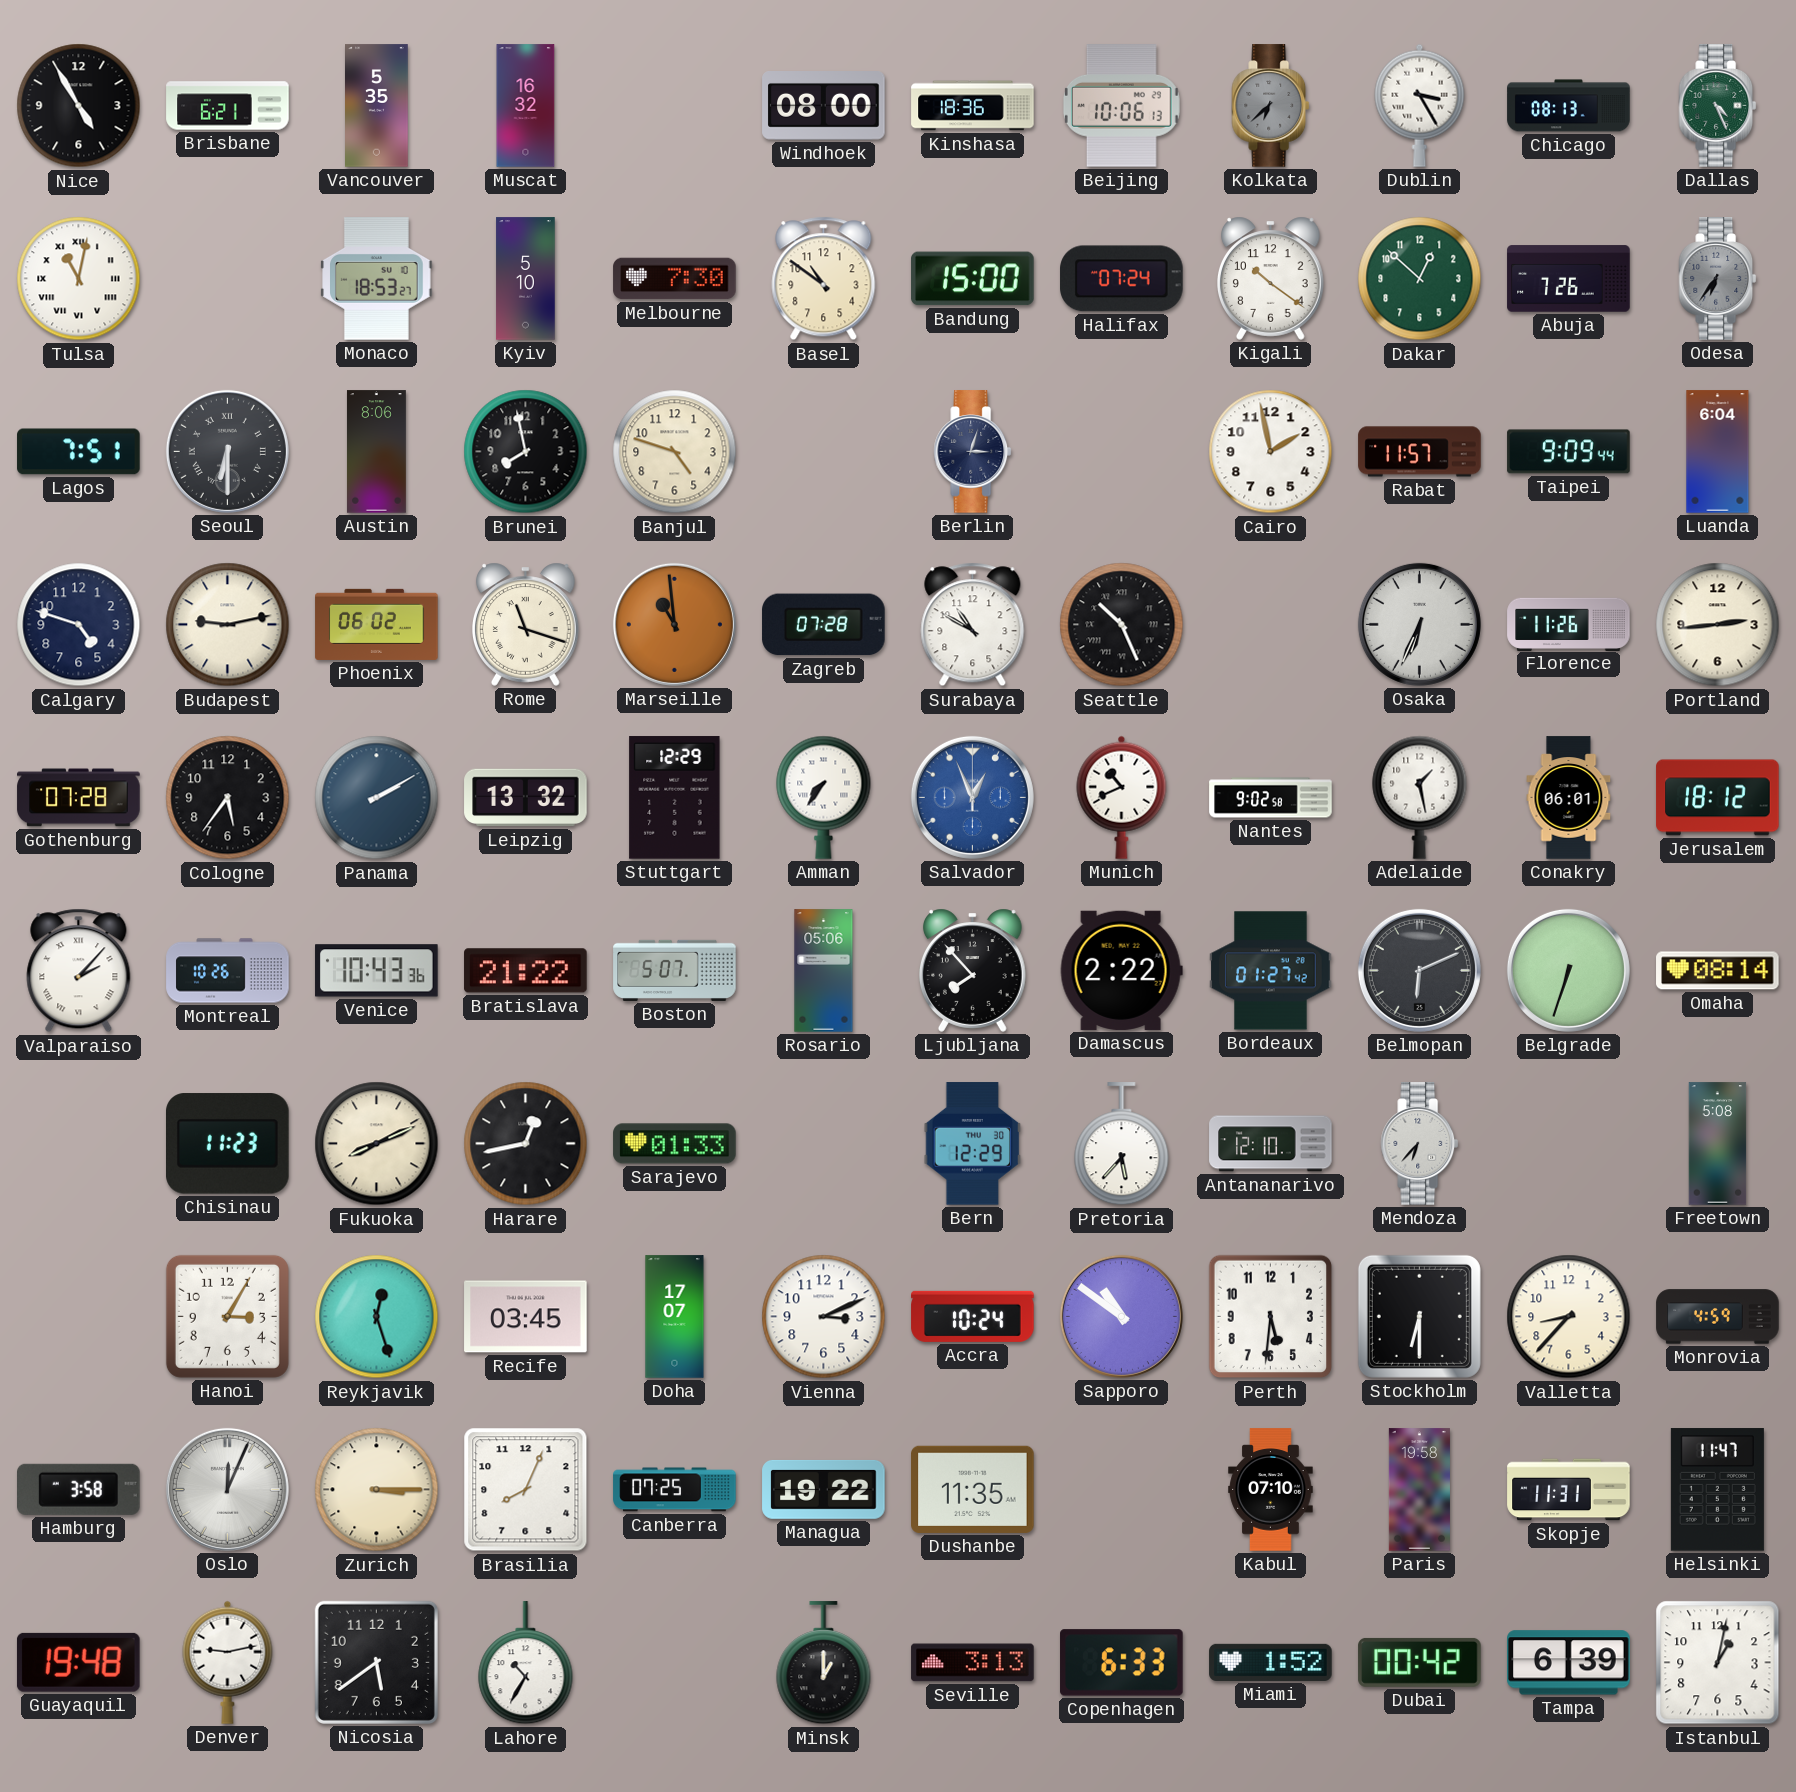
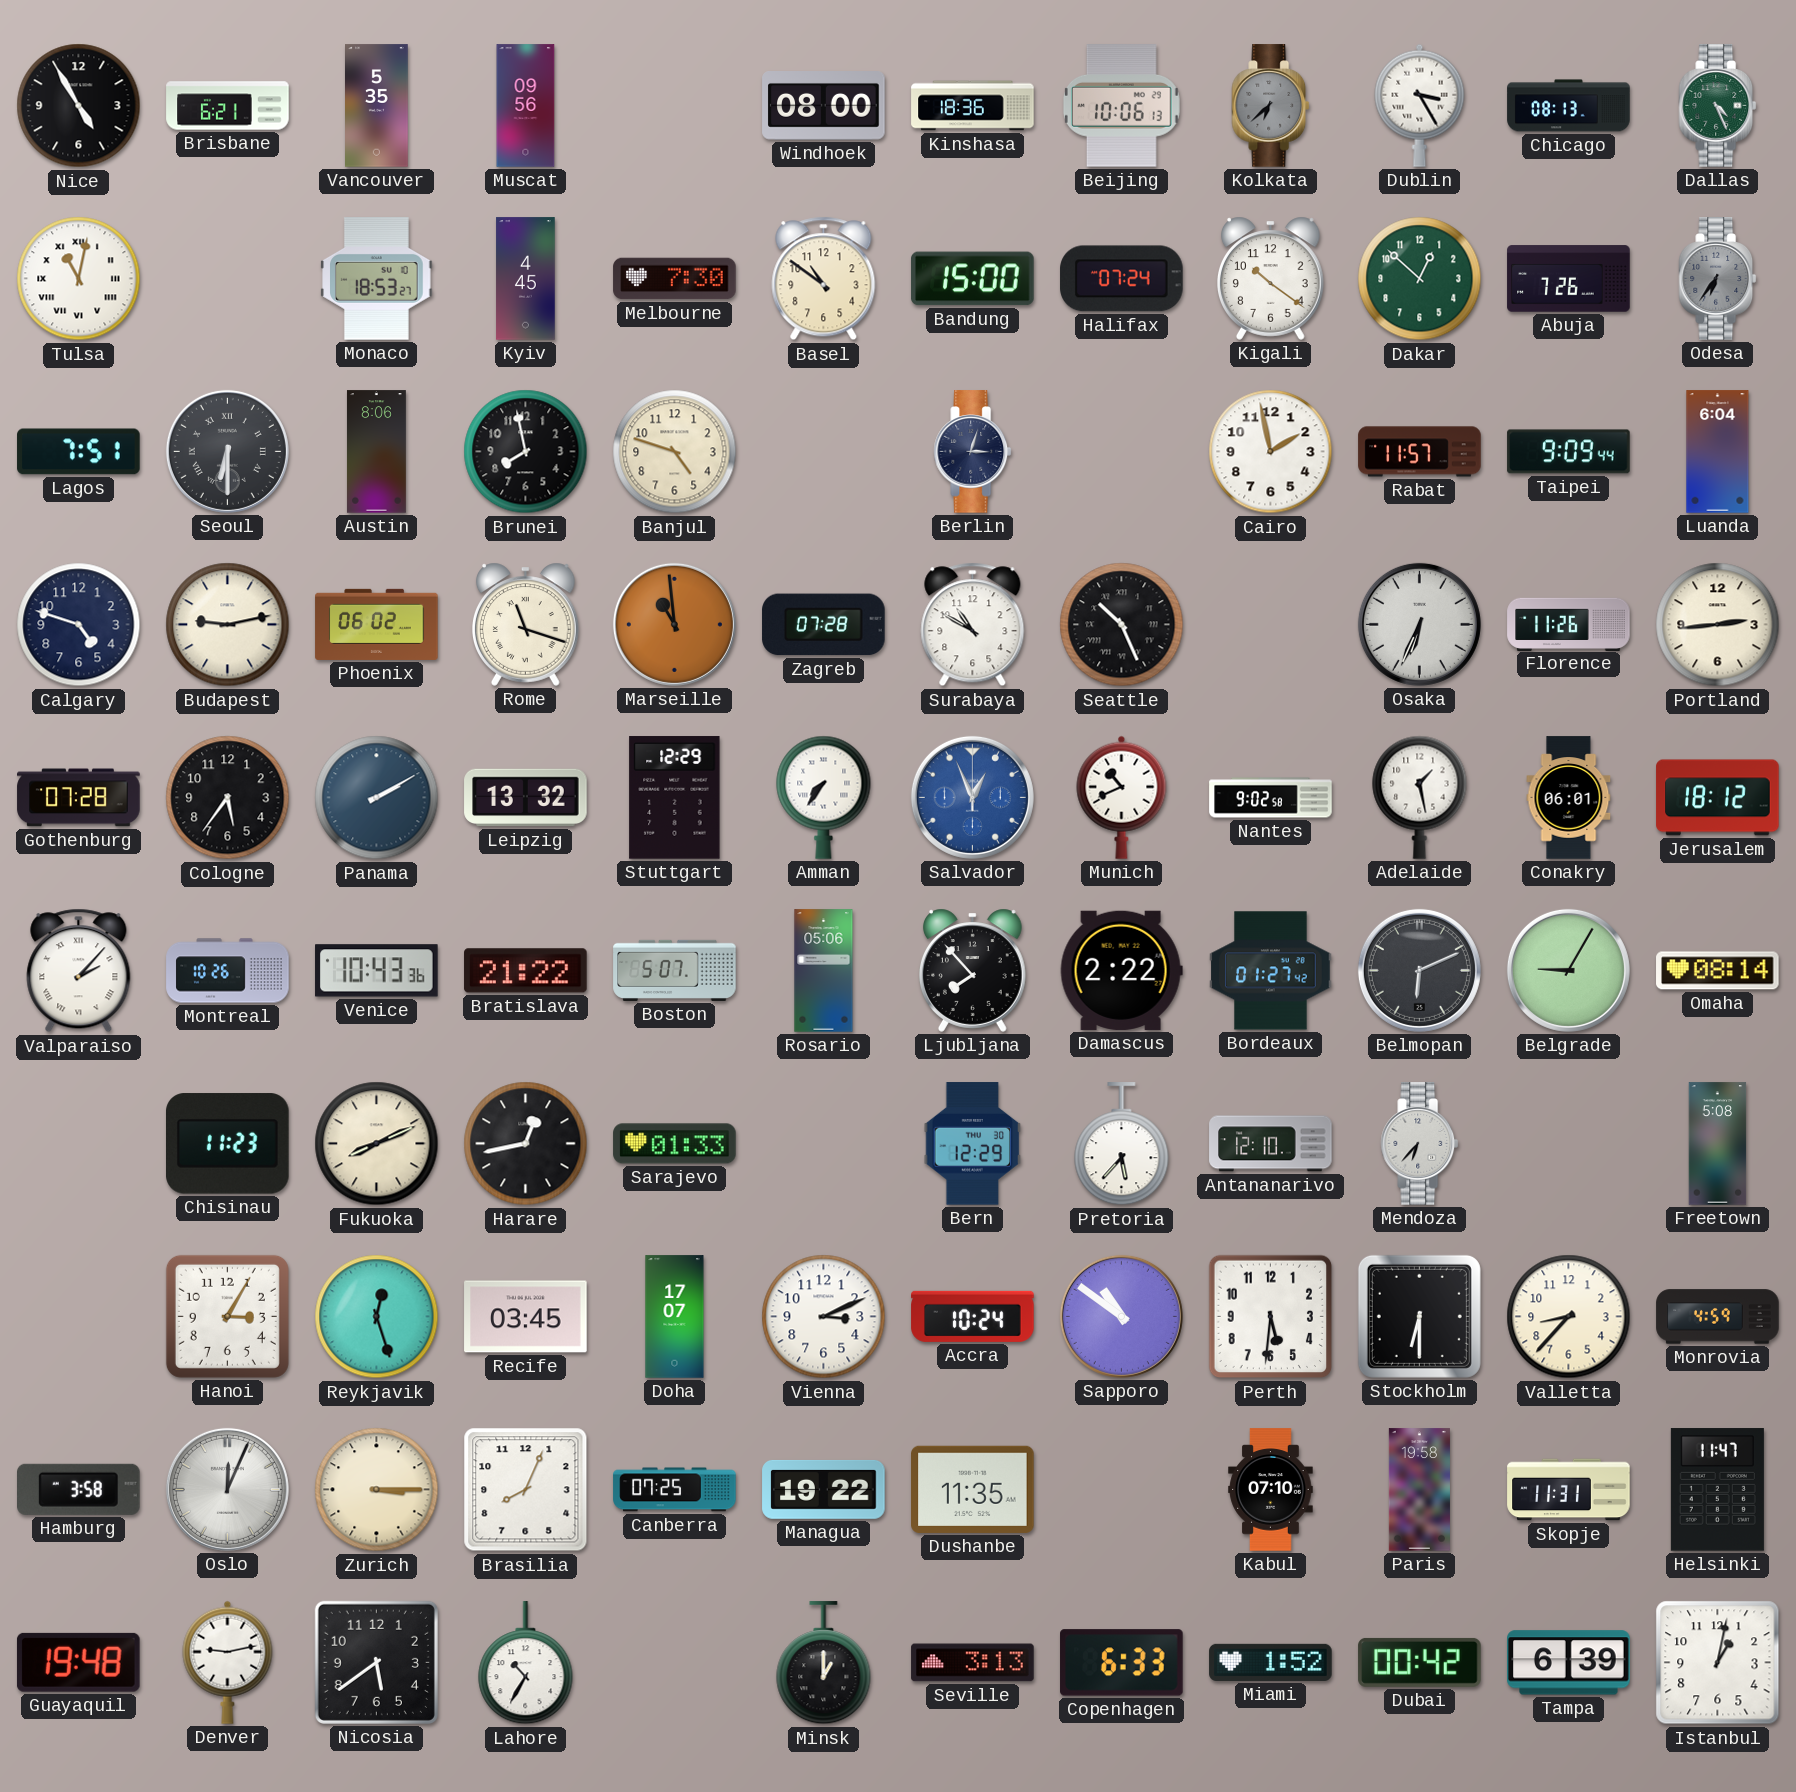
Muscat: 16:32 -> 09:56
Kyiv: 5:10 -> 4:45
Belgrade: 6:33 -> 9:05
